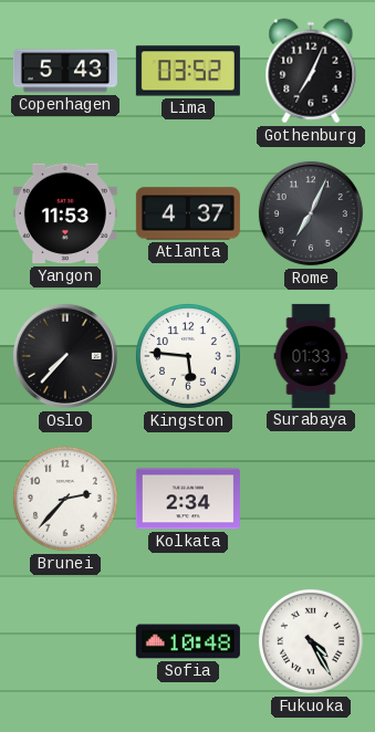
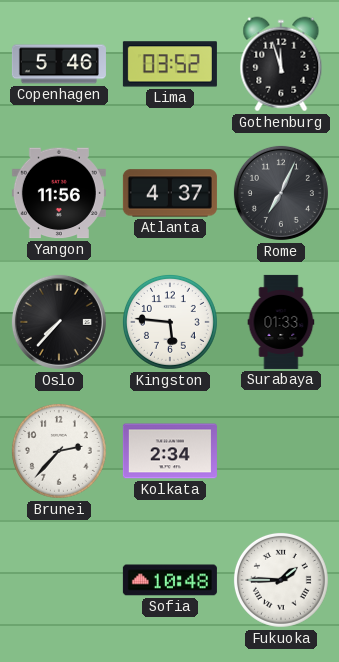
Copenhagen: 5:43 -> 5:46
Gothenburg: 7:04 -> 11:57
Yangon: 11:53 -> 11:56
Fukuoka: 4:25 -> 1:45
